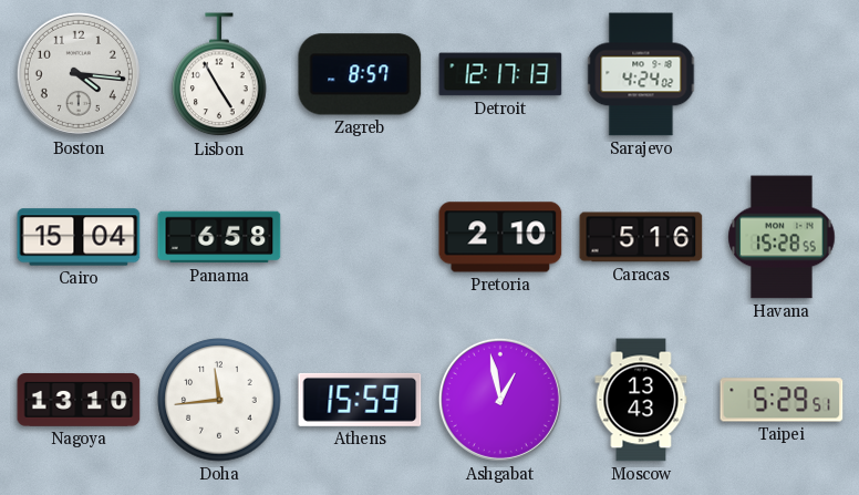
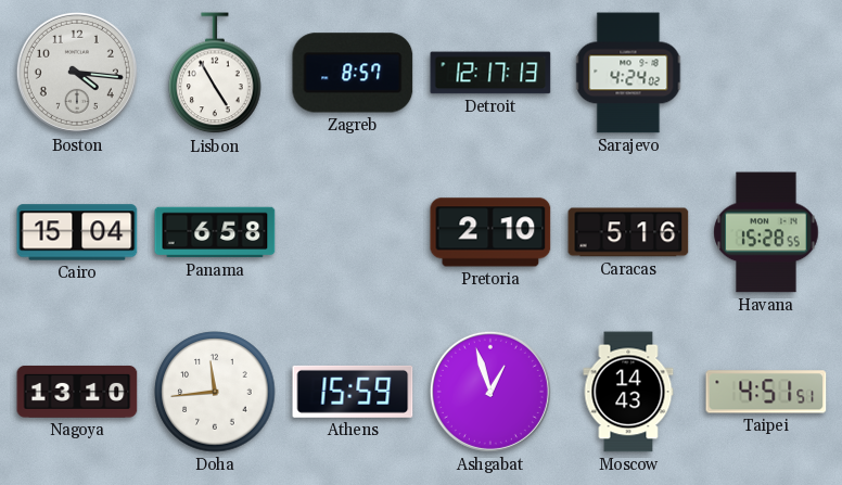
Ashgabat: 12:58 -> 12:57
Moscow: 13:43 -> 14:43
Taipei: 5:29 -> 4:51
